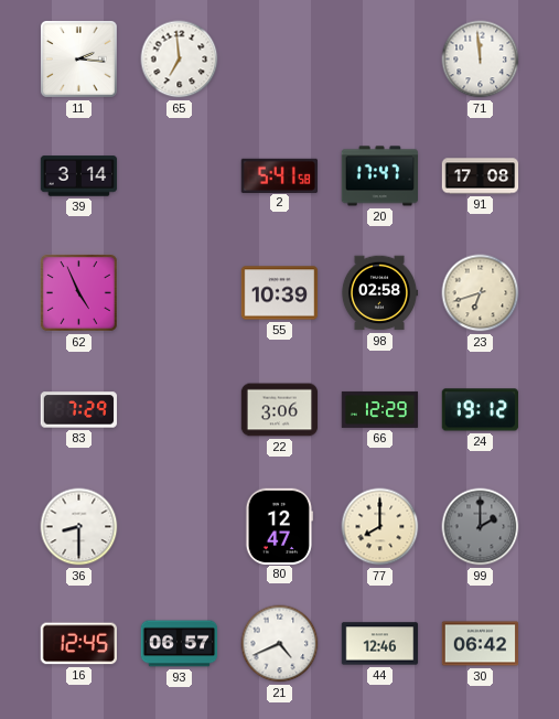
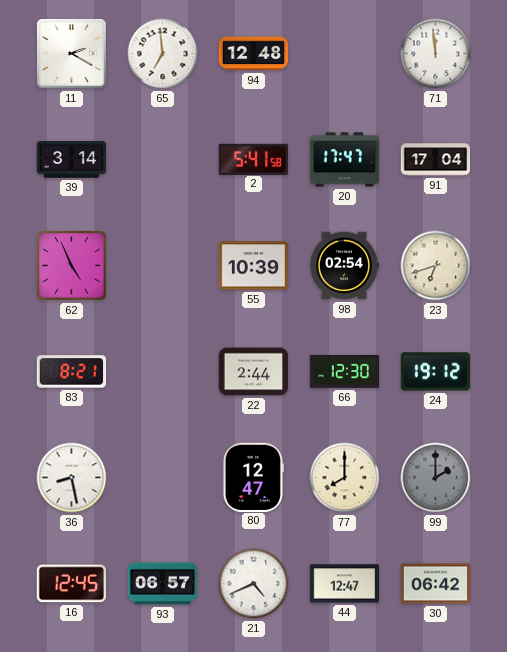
11: 2:16 -> 2:20
94: none -> 12:48
91: 17:08 -> 17:04
98: 02:58 -> 02:54
83: 7:29 -> 8:21
22: 3:06 -> 2:44
66: 12:29 -> 12:30
36: 8:30 -> 8:28
44: 12:46 -> 12:47
